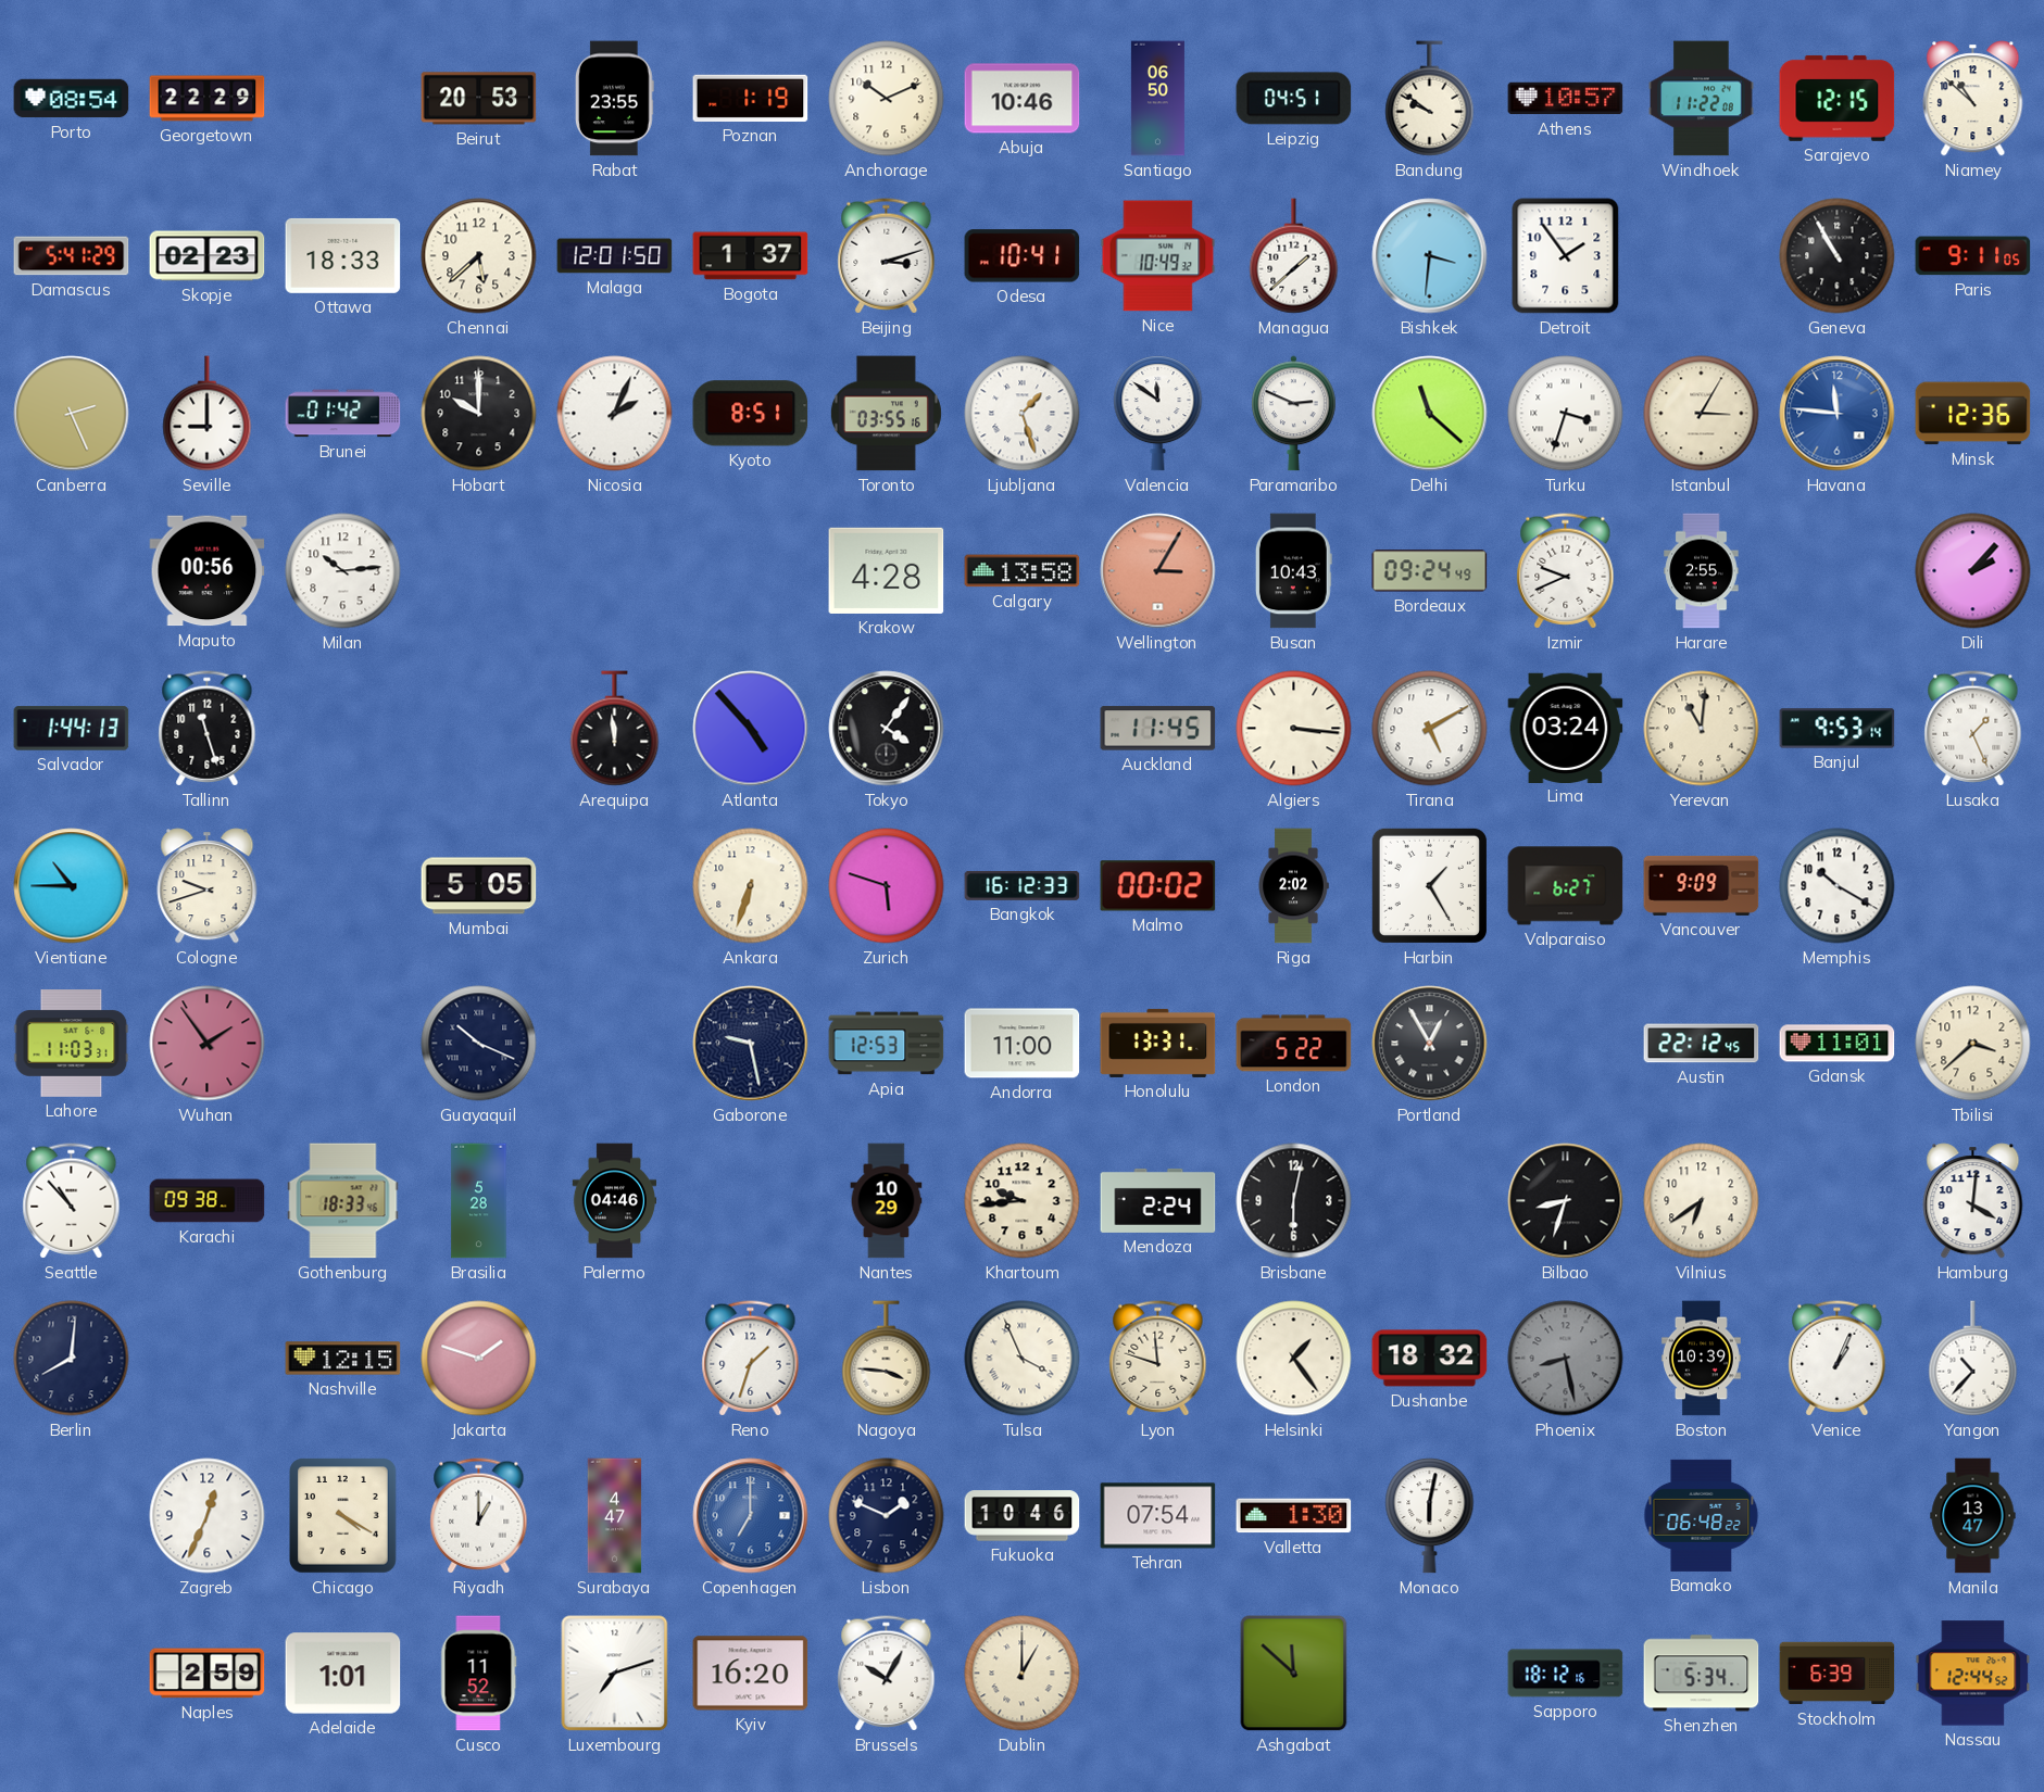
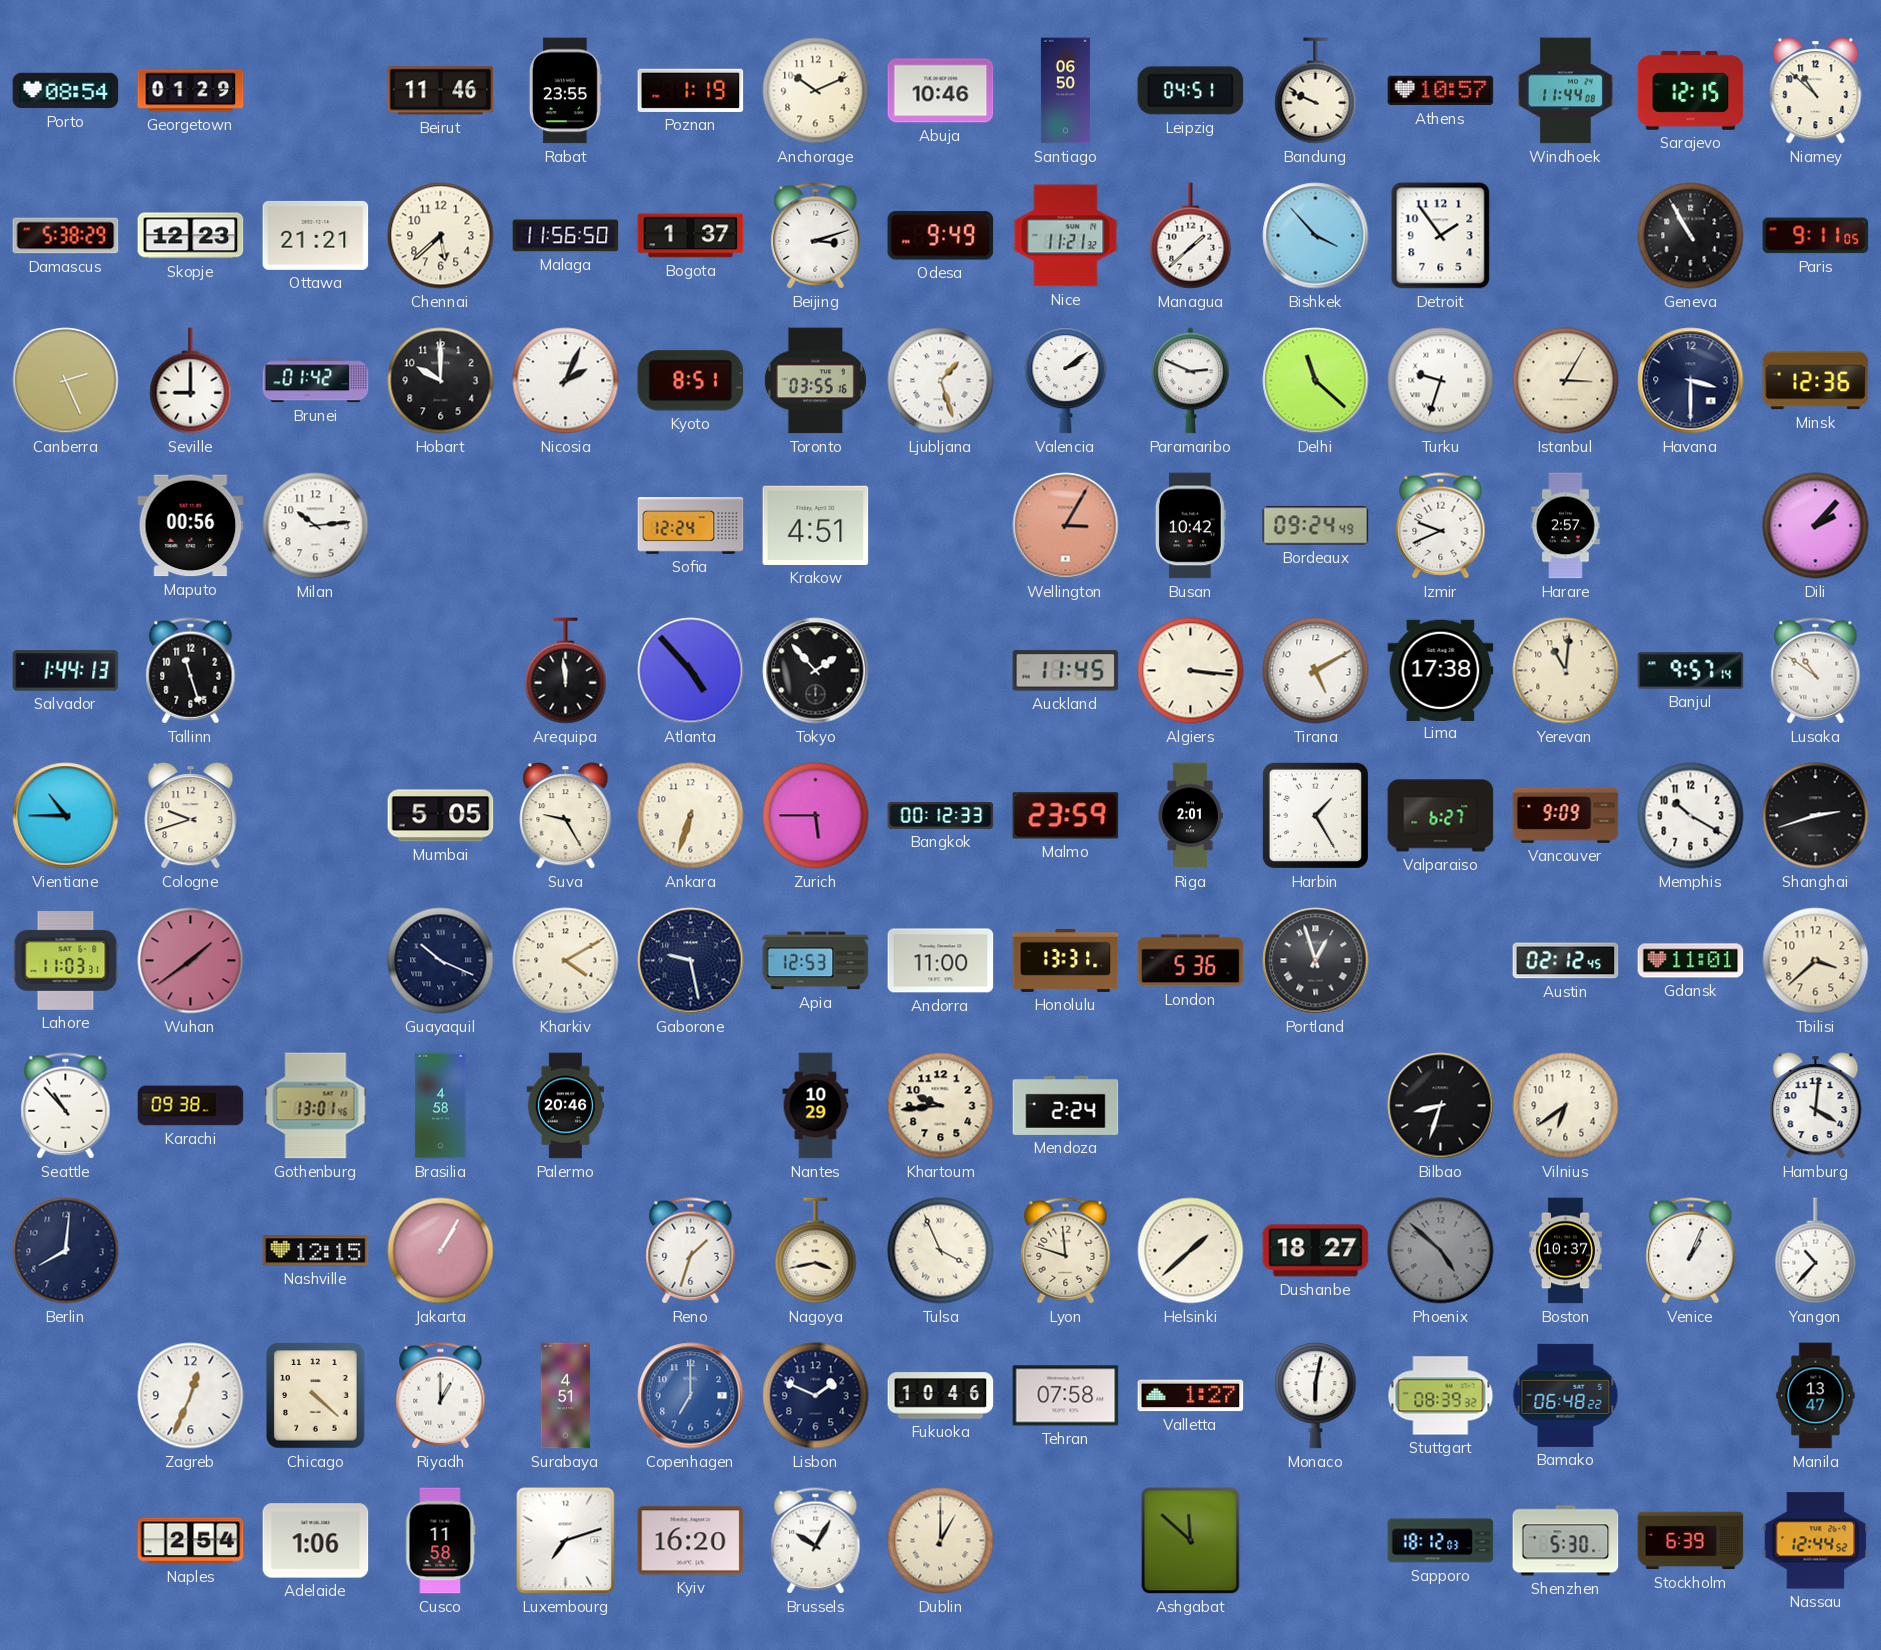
Georgetown: 22:29 -> 01:29
Beirut: 20:53 -> 11:46
Bandung: 9:51 -> 9:49
Windhoek: 11:22 -> 11:44
Damascus: 5:41 -> 5:38
Skopje: 02:23 -> 12:23
Ottawa: 18:33 -> 21:21
Malaga: 12:01 -> 11:56
Odesa: 10:41 -> 9:49
Nice: 10:49 -> 11:21
Bishkek: 3:31 -> 3:53
Valencia: 11:51 -> 2:09
Turku: 3:33 -> 9:33
Havana: 11:46 -> 3:30
Havana dial: blue -> navy
Sofia: none -> 12:24
Krakow: 4:28 -> 4:51
Calgary: 13:58 -> none
Busan: 10:43 -> 10:42
Harare: 2:55 -> 2:57
Tokyo: 4:06 -> 1:53
Lima: 03:24 -> 17:38
Banjul: 9:53 -> 9:57
Lusaka: 1:26 -> 10:51
Suva: none -> 9:25
Zurich: 5:48 -> 5:45
Bangkok: 16:12 -> 00:12
Malmo: 00:02 -> 23:59
Riga: 2:02 -> 2:01
Shanghai: none -> 2:42
Wuhan: 1:54 -> 1:39
Kharkiv: none -> 4:10
London: 5:22 -> 5:36
Portland: 12:55 -> 12:57
Austin: 22:12 -> 02:12
Gothenburg: 18:33 -> 13:01
Brasilia: 5:28 -> 4:58
Palermo: 04:46 -> 20:46
Brisbane: 6:02 -> none
Jakarta: 1:48 -> 1:05
Nagoya: 3:46 -> 3:43
Helsinki: 1:24 -> 1:38
Dushanbe: 18:32 -> 18:27
Phoenix: 8:28 -> 4:52
Boston: 10:39 -> 10:37
Chicago: 4:20 -> 4:22
Surabaya: 4:47 -> 4:51
Tehran: 07:54 -> 07:58
Valletta: 1:30 -> 1:27
Stuttgart: none -> 08:39
Naples: 2:59 -> 2:54
Adelaide: 1:01 -> 1:06
Cusco: 11:52 -> 11:58
Sapporo: 18:12:16 -> 18:12:03
Shenzhen: 5:34 -> 5:30
